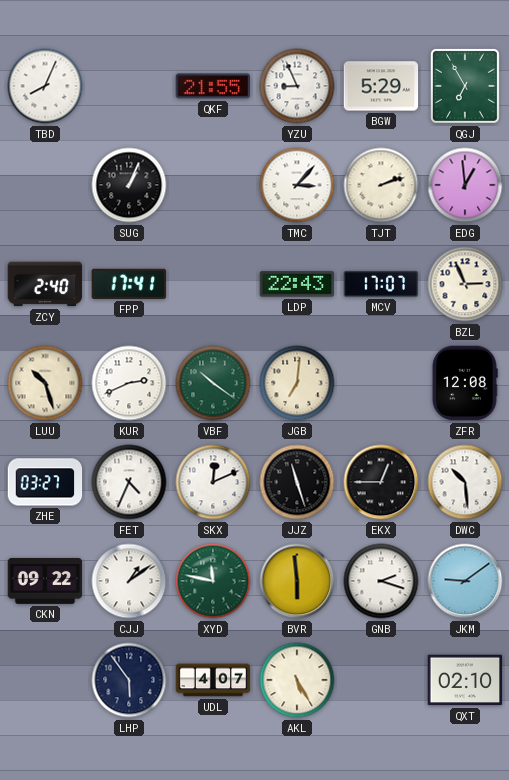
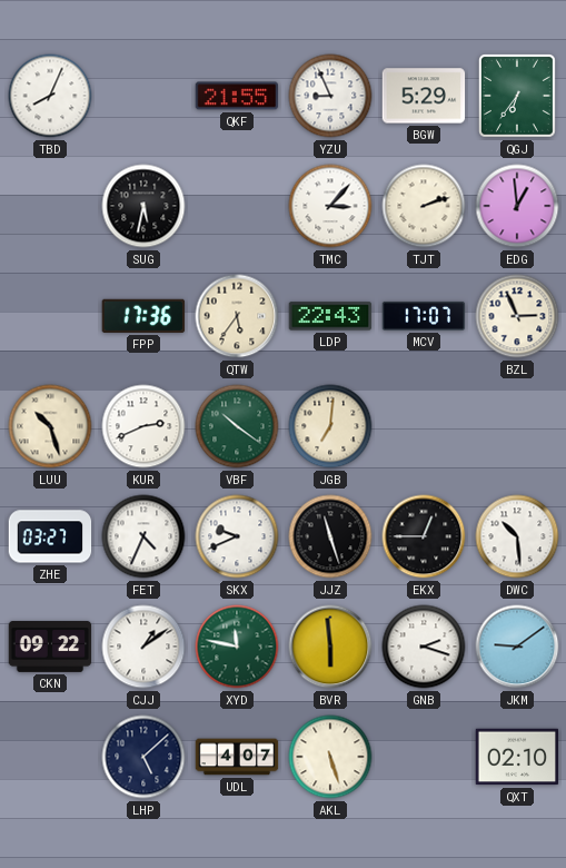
QGJ: 6:55 -> 6:36
SUG: 1:04 -> 5:32
ZCY: 2:40 -> none
FPP: 17:41 -> 17:36
QTW: none -> 5:36
ZFR: 12:08 -> none
SKX: 12:11 -> 9:41
LHP: 5:54 -> 5:08
AKL: 5:25 -> 5:27
